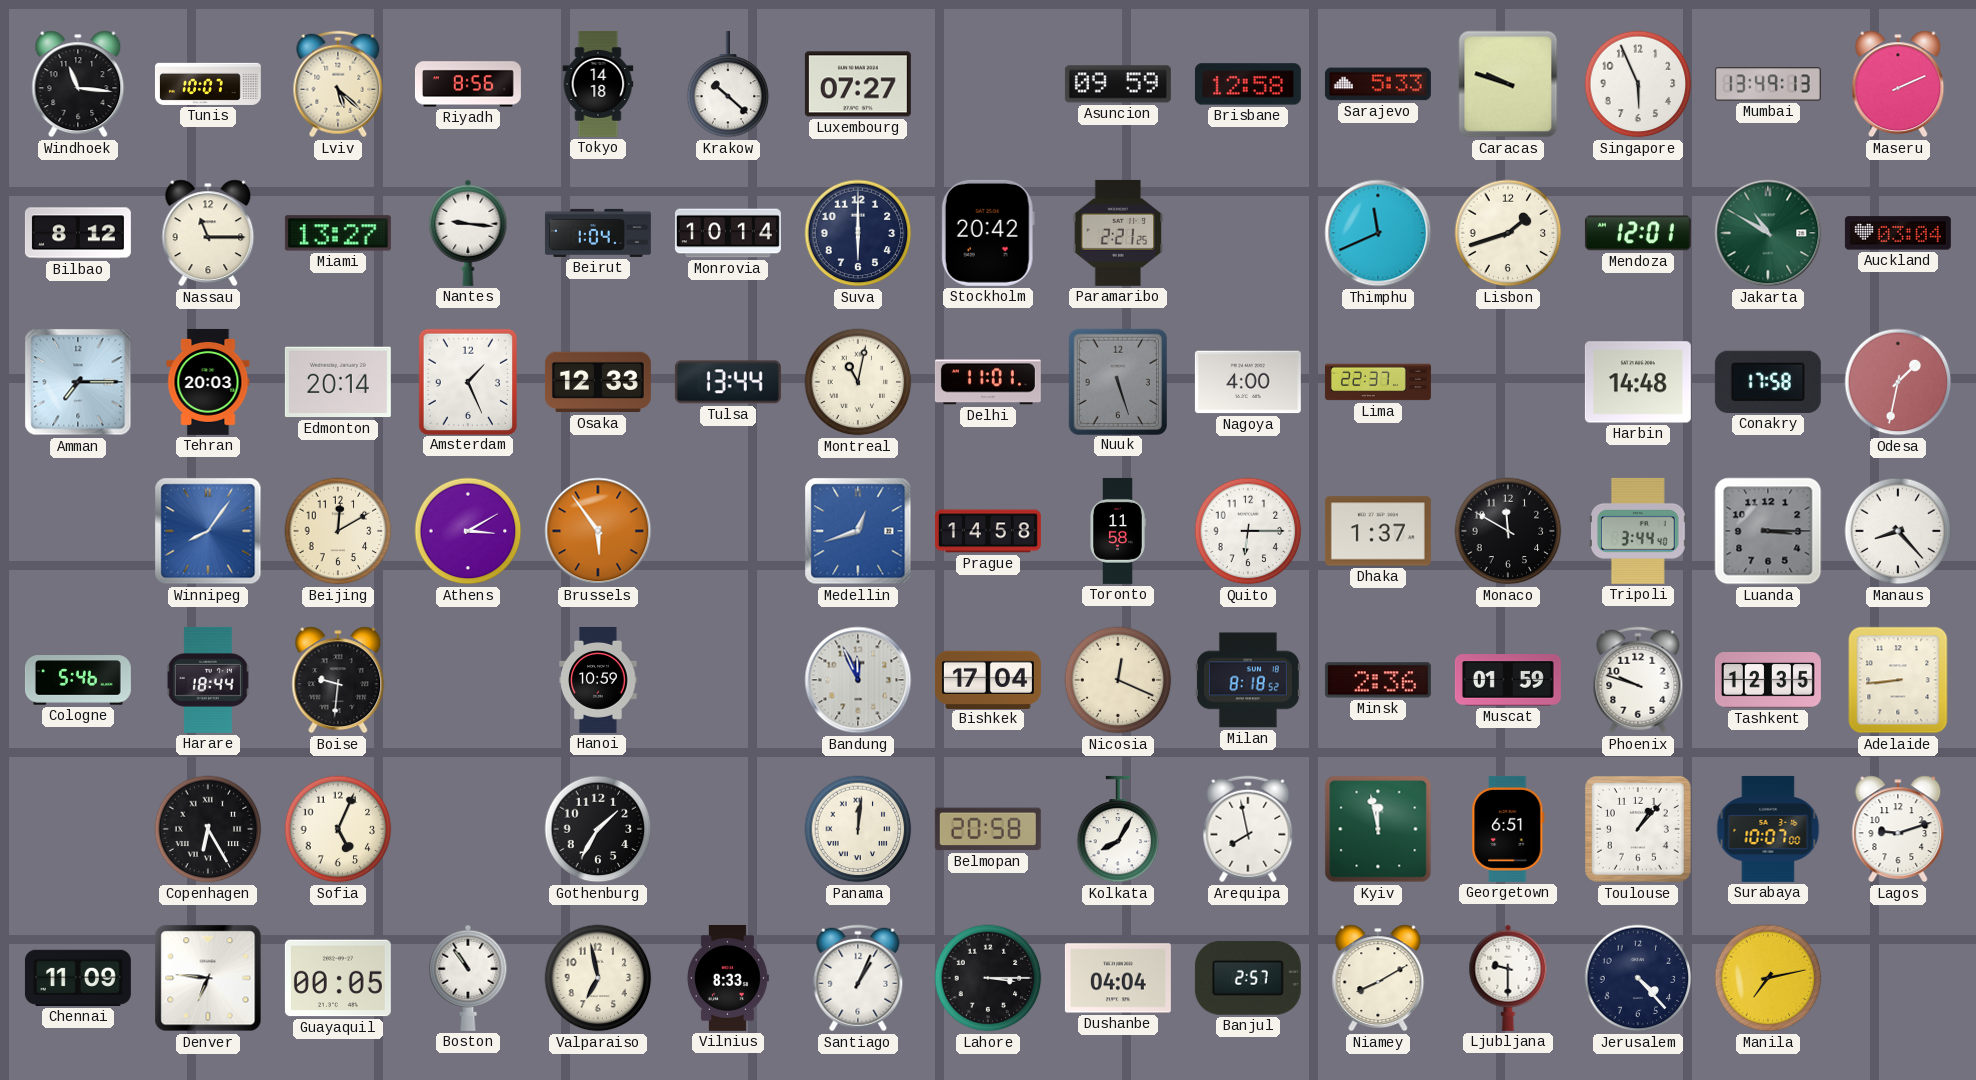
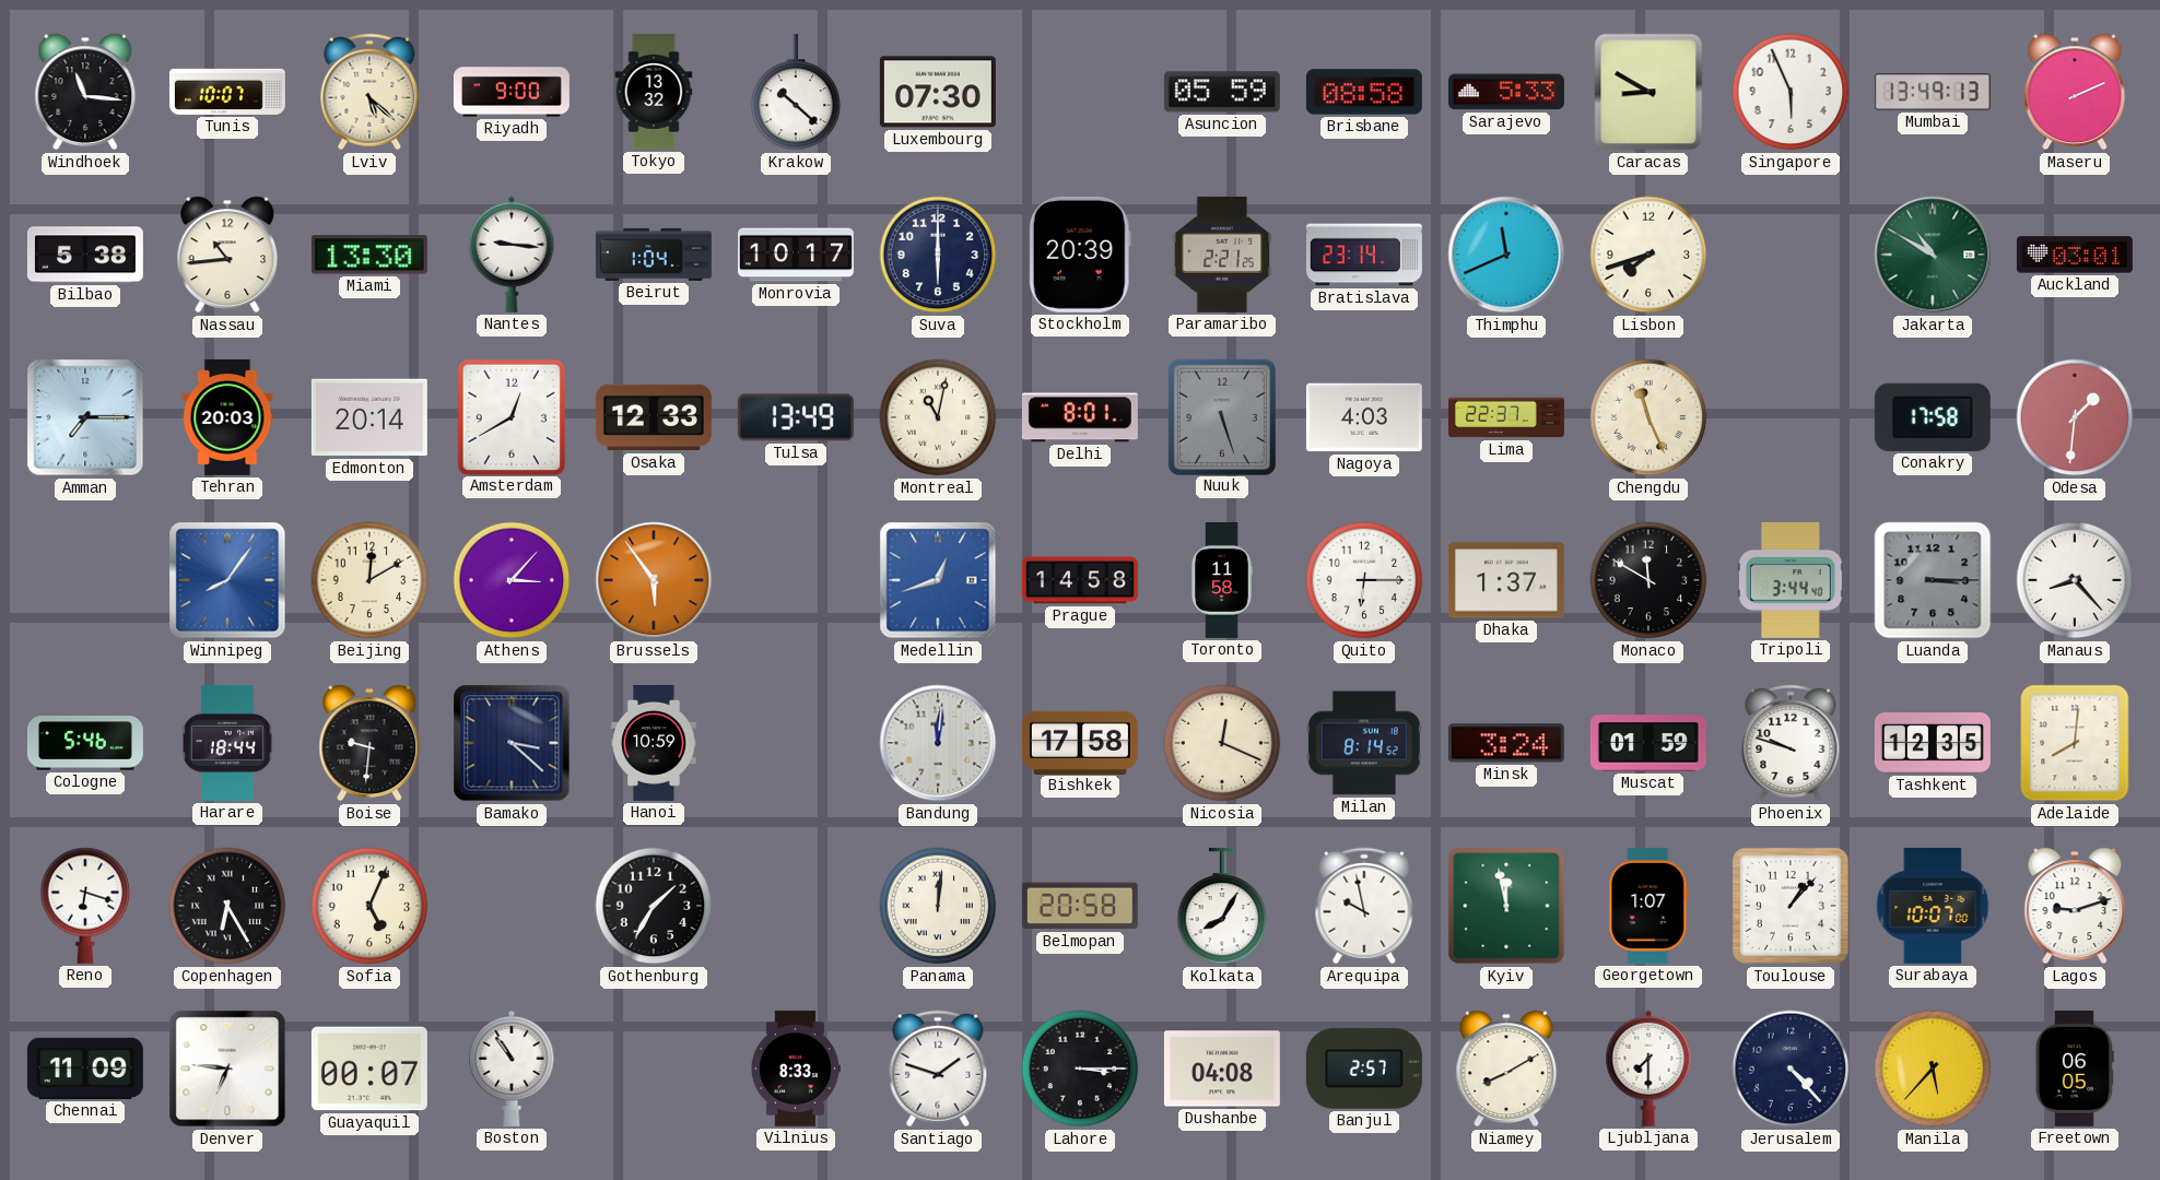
Riyadh: 8:56 -> 9:00
Tokyo: 14:18 -> 13:32
Luxembourg: 07:27 -> 07:30
Asuncion: 09:59 -> 05:59
Brisbane: 12:58 -> 08:58
Caracas: 9:48 -> 8:50
Bilbao: 8:12 -> 5:38
Nassau: 11:15 -> 10:44
Miami: 13:27 -> 13:30
Monrovia: 10:14 -> 10:17
Stockholm: 20:42 -> 20:39
Bratislava: none -> 23:14
Lisbon: 1:42 -> 7:42
Mendoza: 12:01 -> none
Auckland: 03:04 -> 03:01
Amsterdam: 1:26 -> 12:40
Tulsa: 13:44 -> 13:49
Delhi: 11:01 -> 8:01
Nagoya: 4:00 -> 4:03
Chengdu: none -> 11:26
Harbin: 14:48 -> none
Odesa: 1:32 -> 1:31
Athens: 3:10 -> 3:07
Bamako: none -> 3:22
Bandung: 11:56 -> 12:01
Bishkek: 17:04 -> 17:58
Milan: 8:18 -> 8:14
Minsk: 2:36 -> 3:24
Adelaide: 8:44 -> 8:01
Reno: none -> 6:18
Arequipa: 7:58 -> 9:58
Georgetown: 6:51 -> 1:07
Guayaquil: 00:05 -> 00:07
Valparaiso: 6:58 -> none
Santiago: 1:04 -> 1:48
Dushanbe: 04:04 -> 04:08
Ljubljana: 9:30 -> 7:30
Manila: 7:13 -> 5:37
Freetown: none -> 06:05
